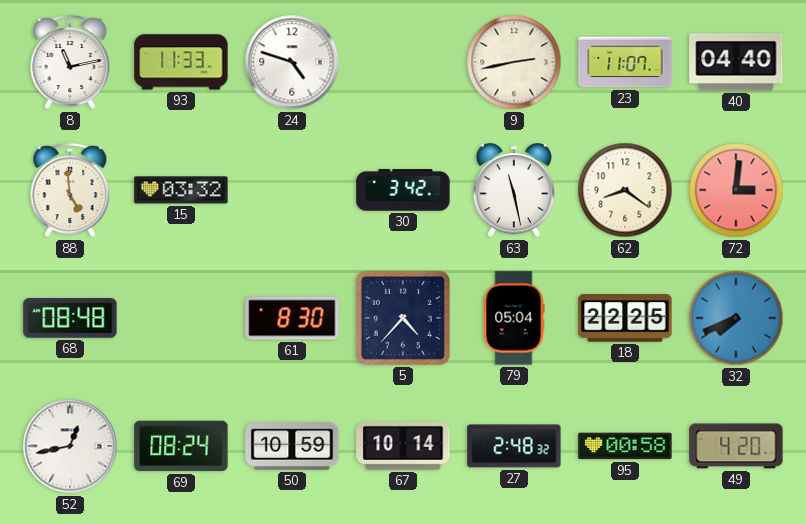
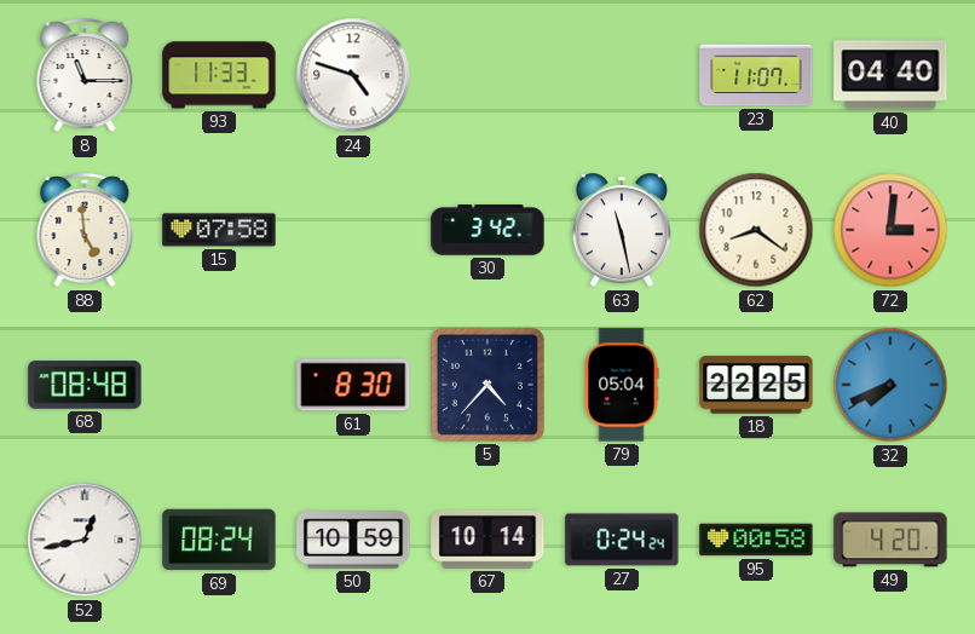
8: 11:13 -> 11:15
9: 2:43 -> none
15: 03:32 -> 07:58
27: 2:48 -> 0:24
